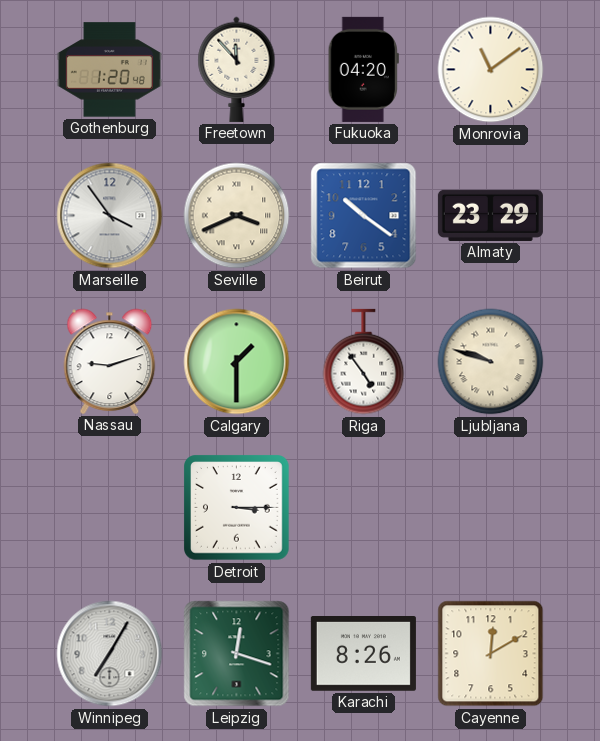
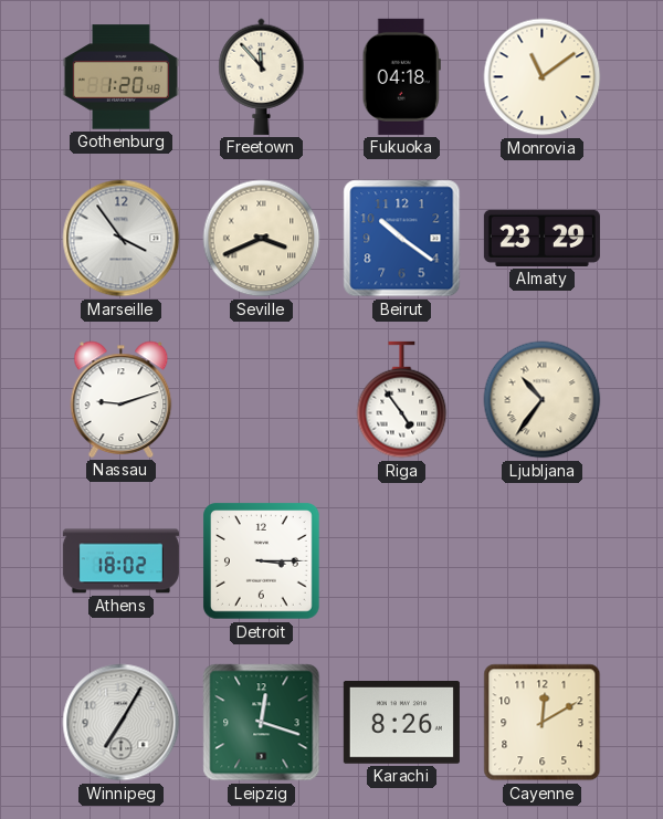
Fukuoka: 04:20 -> 04:18
Calgary: 1:30 -> none
Ljubljana: 9:48 -> 10:36
Athens: none -> 18:02
